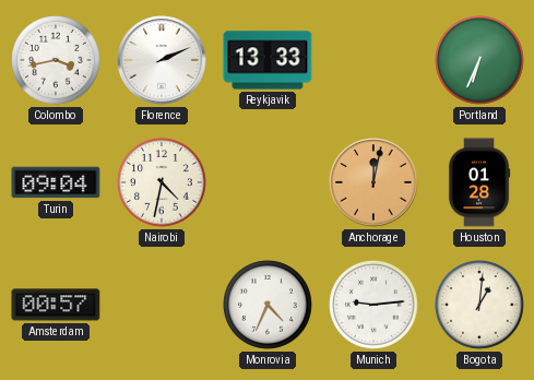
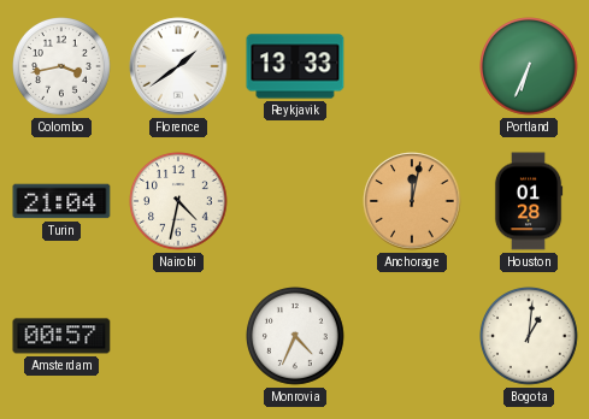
Florence: 2:11 -> 1:39
Turin: 09:04 -> 21:04
Munich: 9:14 -> none
